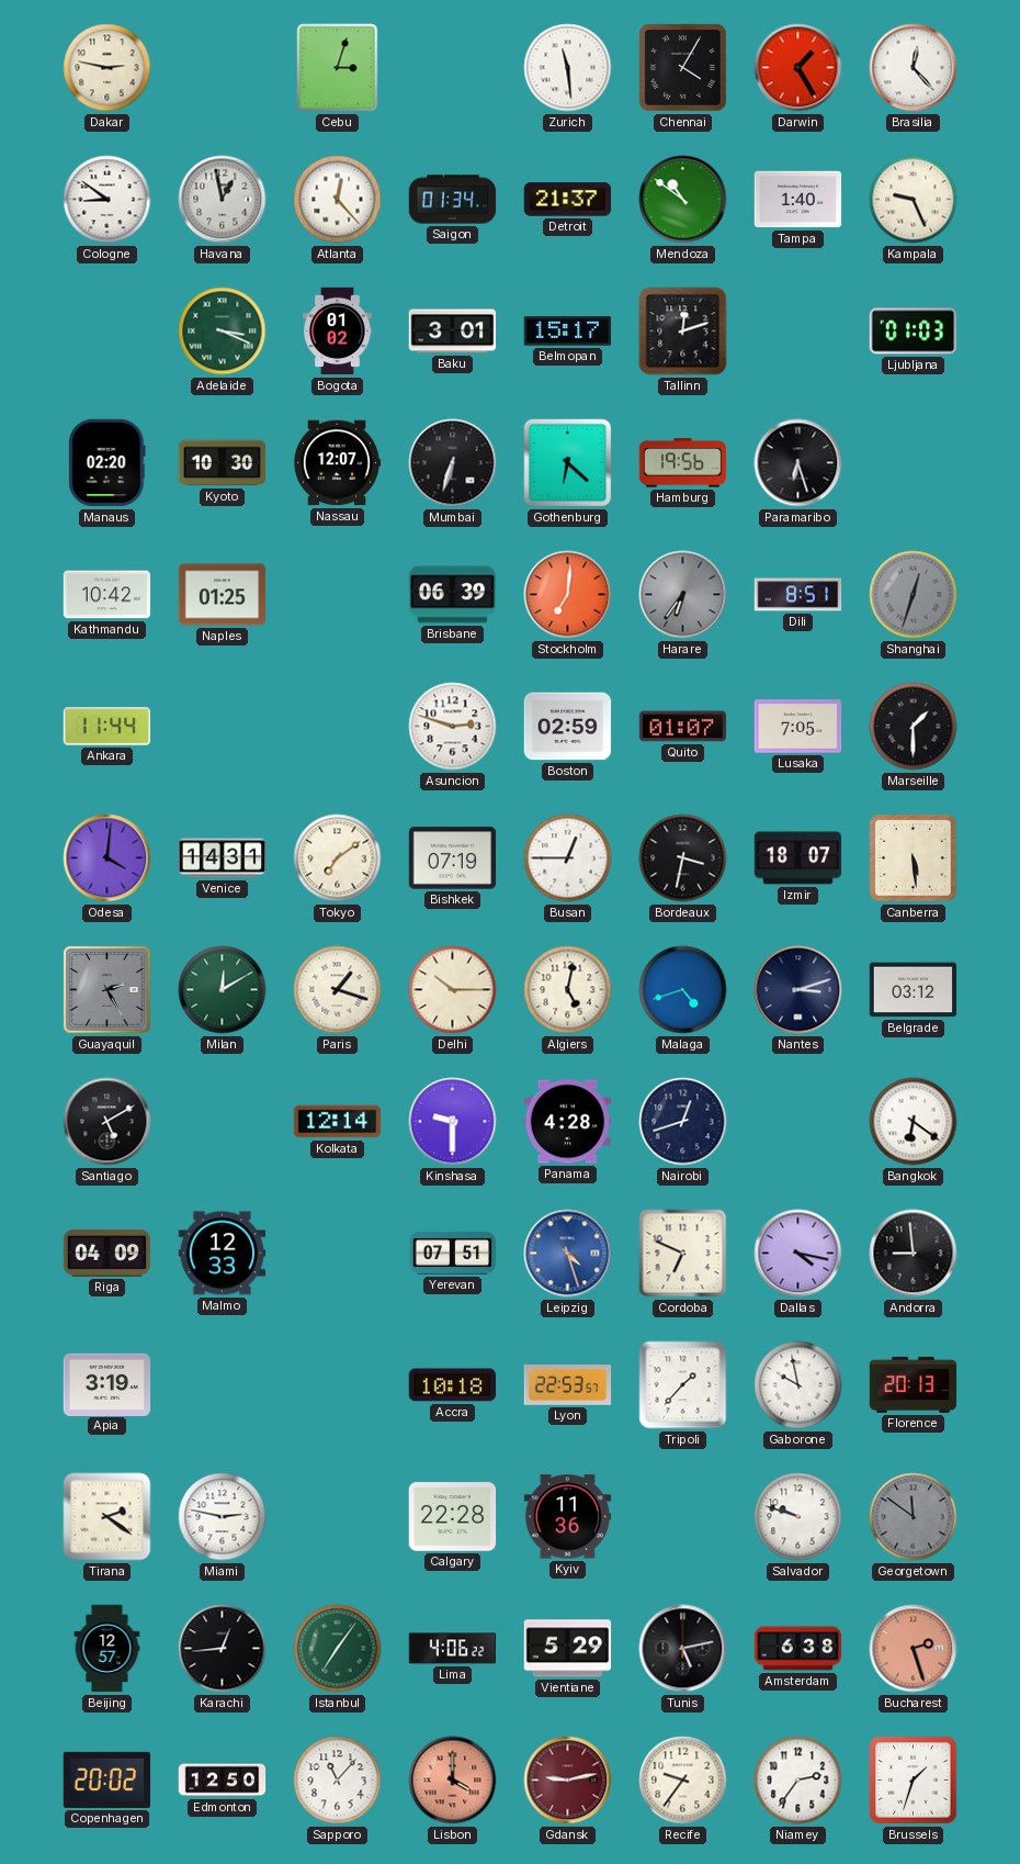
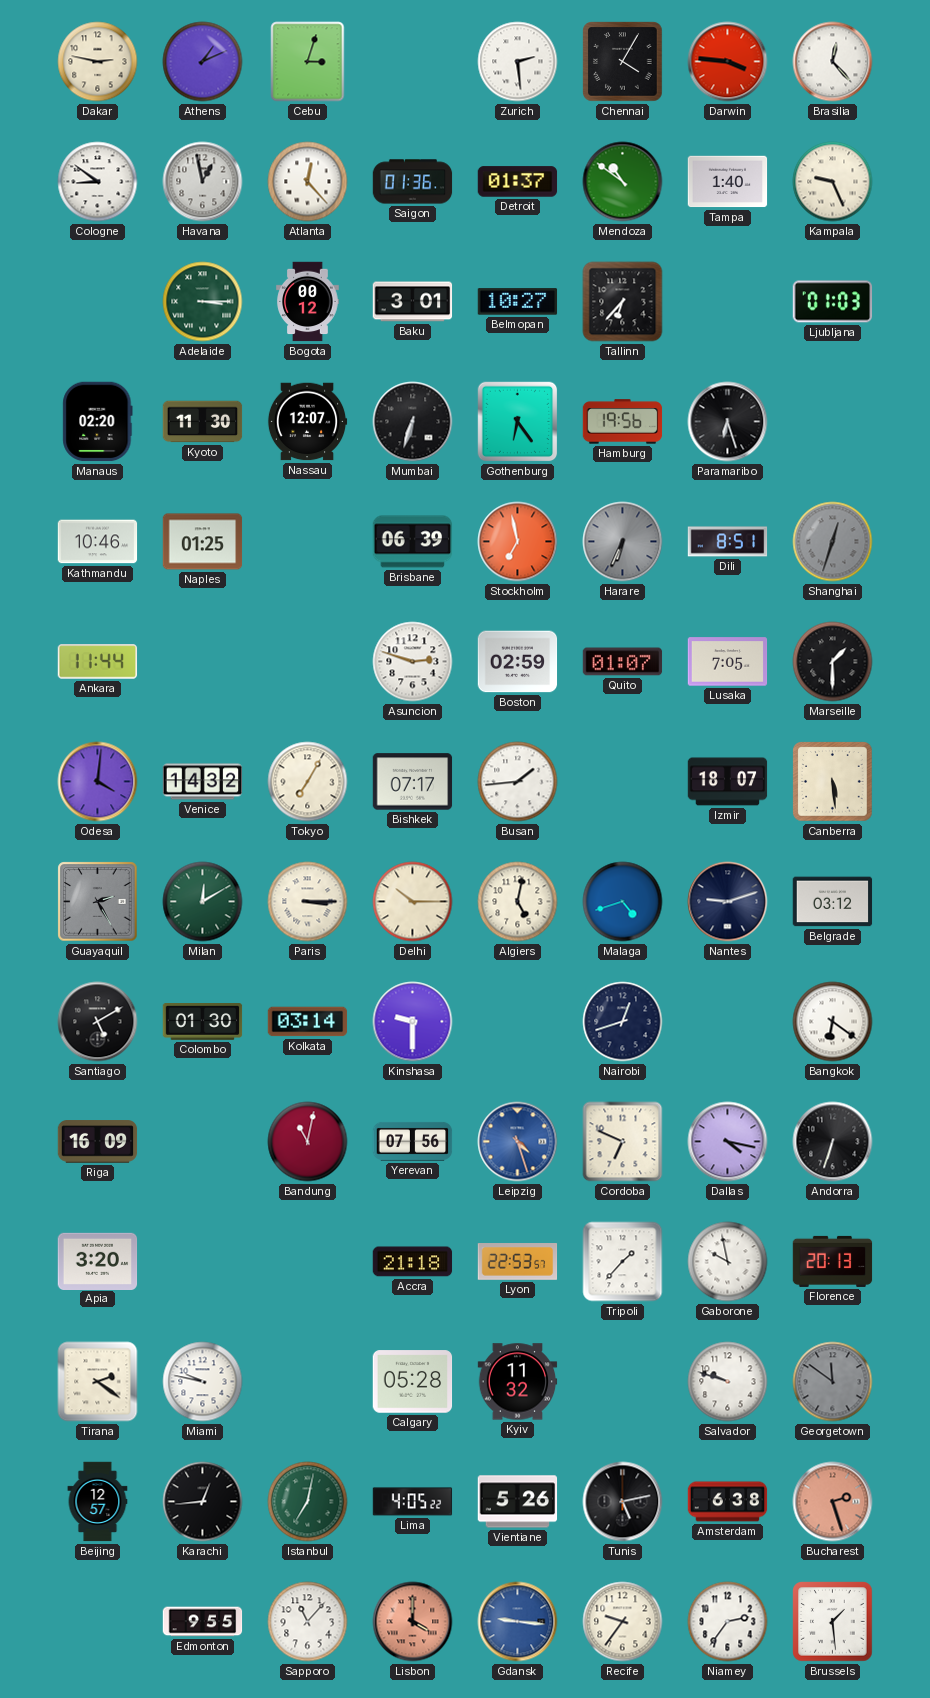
Athens: none -> 1:11
Zurich: 11:29 -> 2:29
Darwin: 1:25 -> 3:46
Saigon: 01:34 -> 01:36
Detroit: 21:37 -> 01:37
Adelaide: 3:19 -> 3:15
Bogota: 01:02 -> 00:12
Belmopan: 15:17 -> 10:27
Tallinn: 12:12 -> 6:37
Kyoto: 10:30 -> 11:30
Gothenburg: 6:22 -> 6:24
Kathmandu: 10:42 -> 10:46
Stockholm: 7:01 -> 6:58
Harare: 6:36 -> 6:34
Venice: 14:31 -> 14:32
Tokyo: 7:09 -> 7:05
Bishkek: 07:19 -> 07:17
Busan: 12:45 -> 1:44
Bordeaux: 3:32 -> none
Paris: 1:18 -> 3:15
Nantes: 3:12 -> 9:12
Colombo: none -> 01:30
Kolkata: 12:14 -> 03:14
Panama: 4:28 -> none
Riga: 04:09 -> 16:09
Malmo: 12:33 -> none
Bandung: none -> 11:02
Yerevan: 07:51 -> 07:56
Andorra: 8:59 -> 6:33
Apia: 3:19 -> 3:20
Accra: 10:18 -> 21:18
Miami: 2:47 -> 9:47
Calgary: 22:28 -> 05:28
Kyiv: 11:36 -> 11:32
Istanbul: 7:06 -> 7:02
Lima: 4:06 -> 4:05
Vientiane: 5:29 -> 5:26
Copenhagen: 20:02 -> none
Edmonton: 12:50 -> 9:55
Gdansk: 9:13 -> 9:16
Gdansk dial: burgundy -> blue
Brussels: 1:33 -> 1:29
